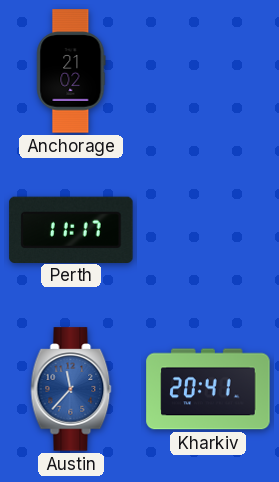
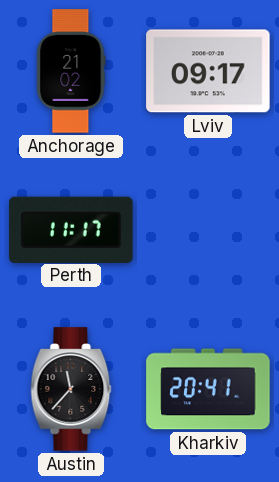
Lviv: none -> 09:17
Austin dial: blue -> black
